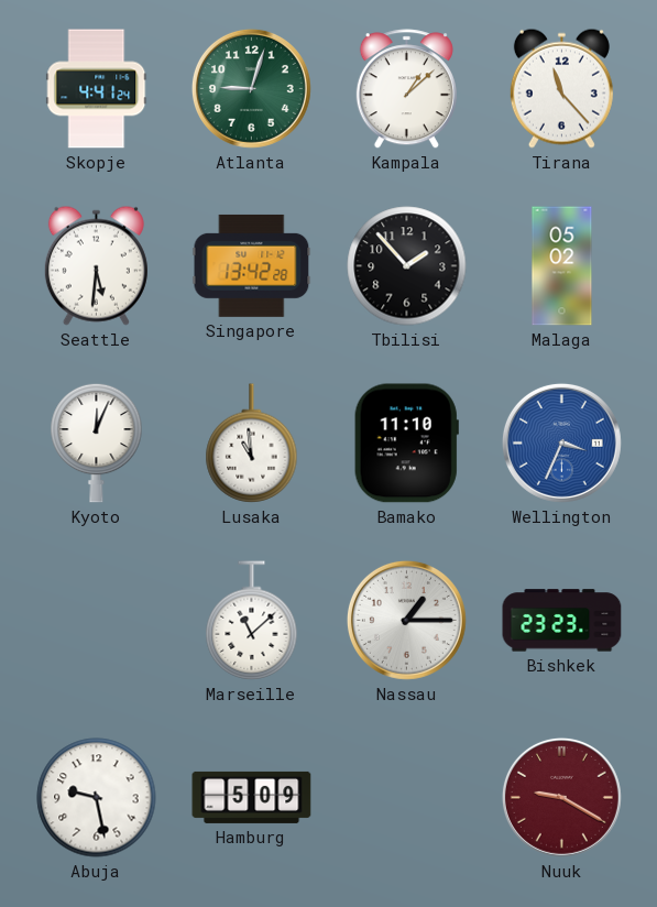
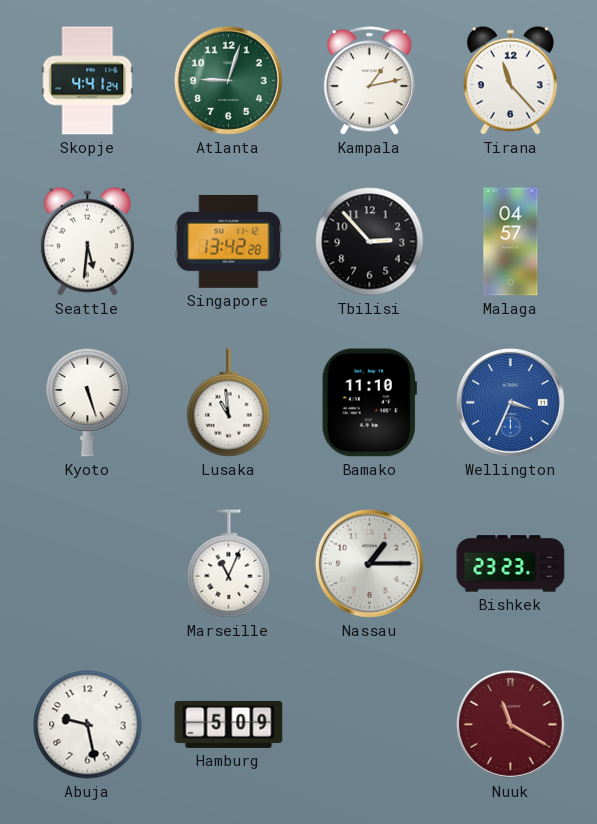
Kampala: 1:08 -> 1:13
Tbilisi: 1:53 -> 2:53
Malaga: 05:02 -> 04:57
Kyoto: 12:04 -> 5:27
Marseille: 11:08 -> 11:04
Nuuk: 9:20 -> 11:20
